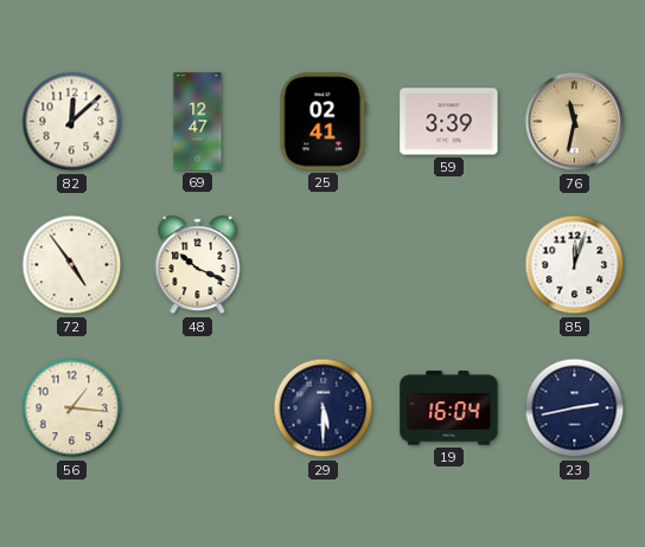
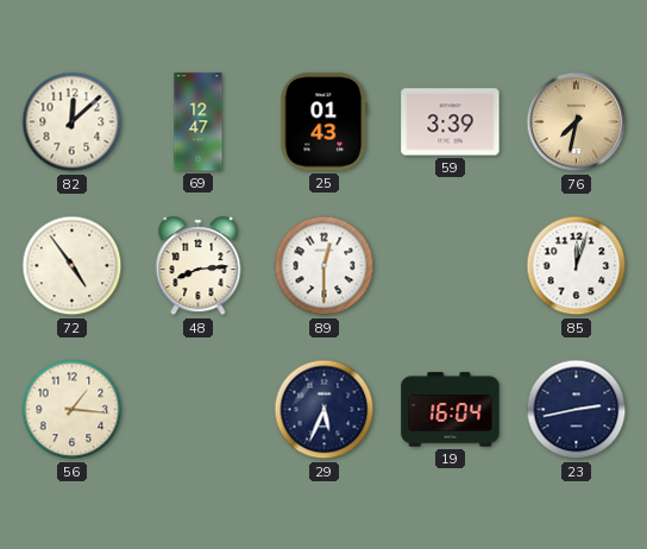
25: 02:41 -> 01:43
76: 11:32 -> 7:32
48: 10:19 -> 8:14
89: none -> 12:30
29: 5:30 -> 5:34
